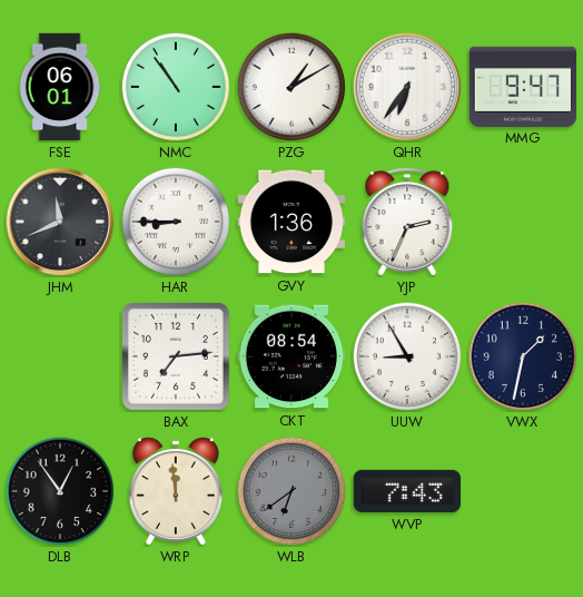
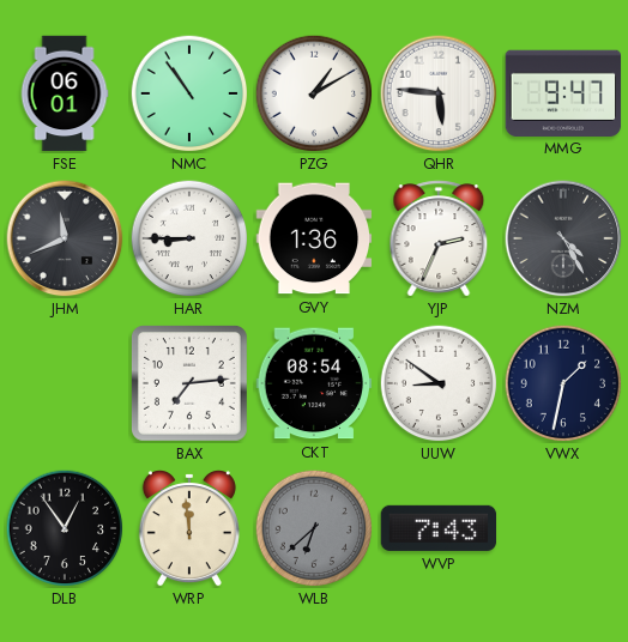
QHR: 6:36 -> 5:46
NZM: none -> 4:25
UUW: 8:55 -> 8:51
WLB: 6:39 -> 6:38
